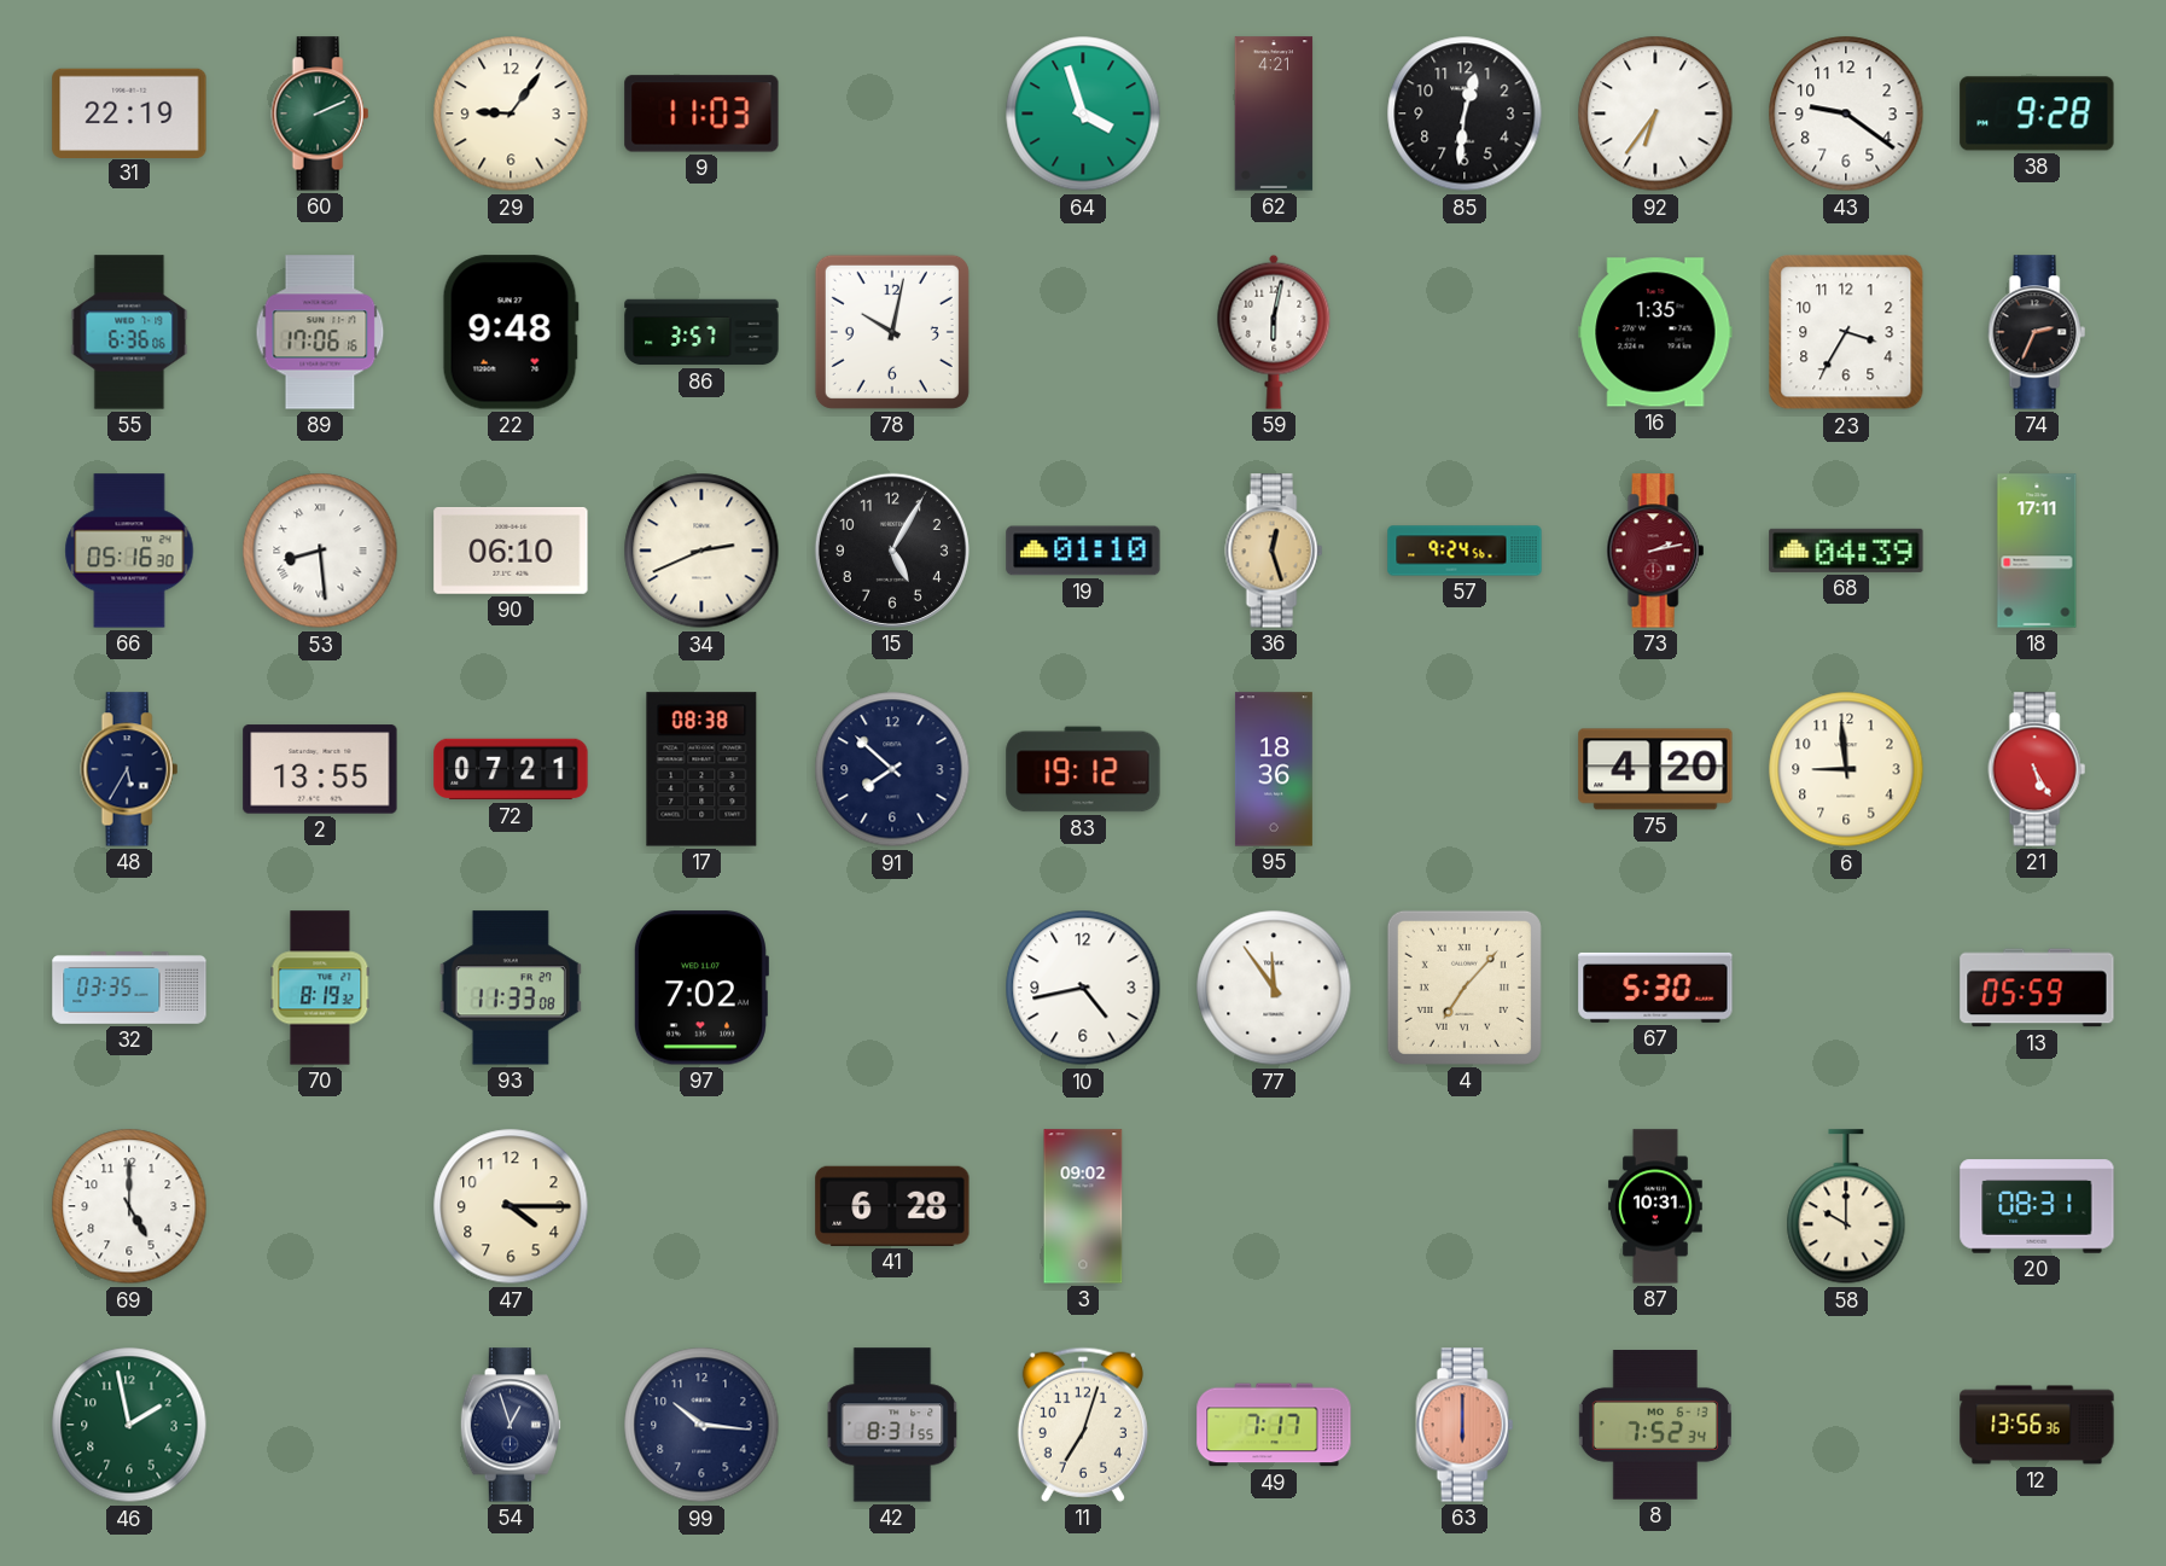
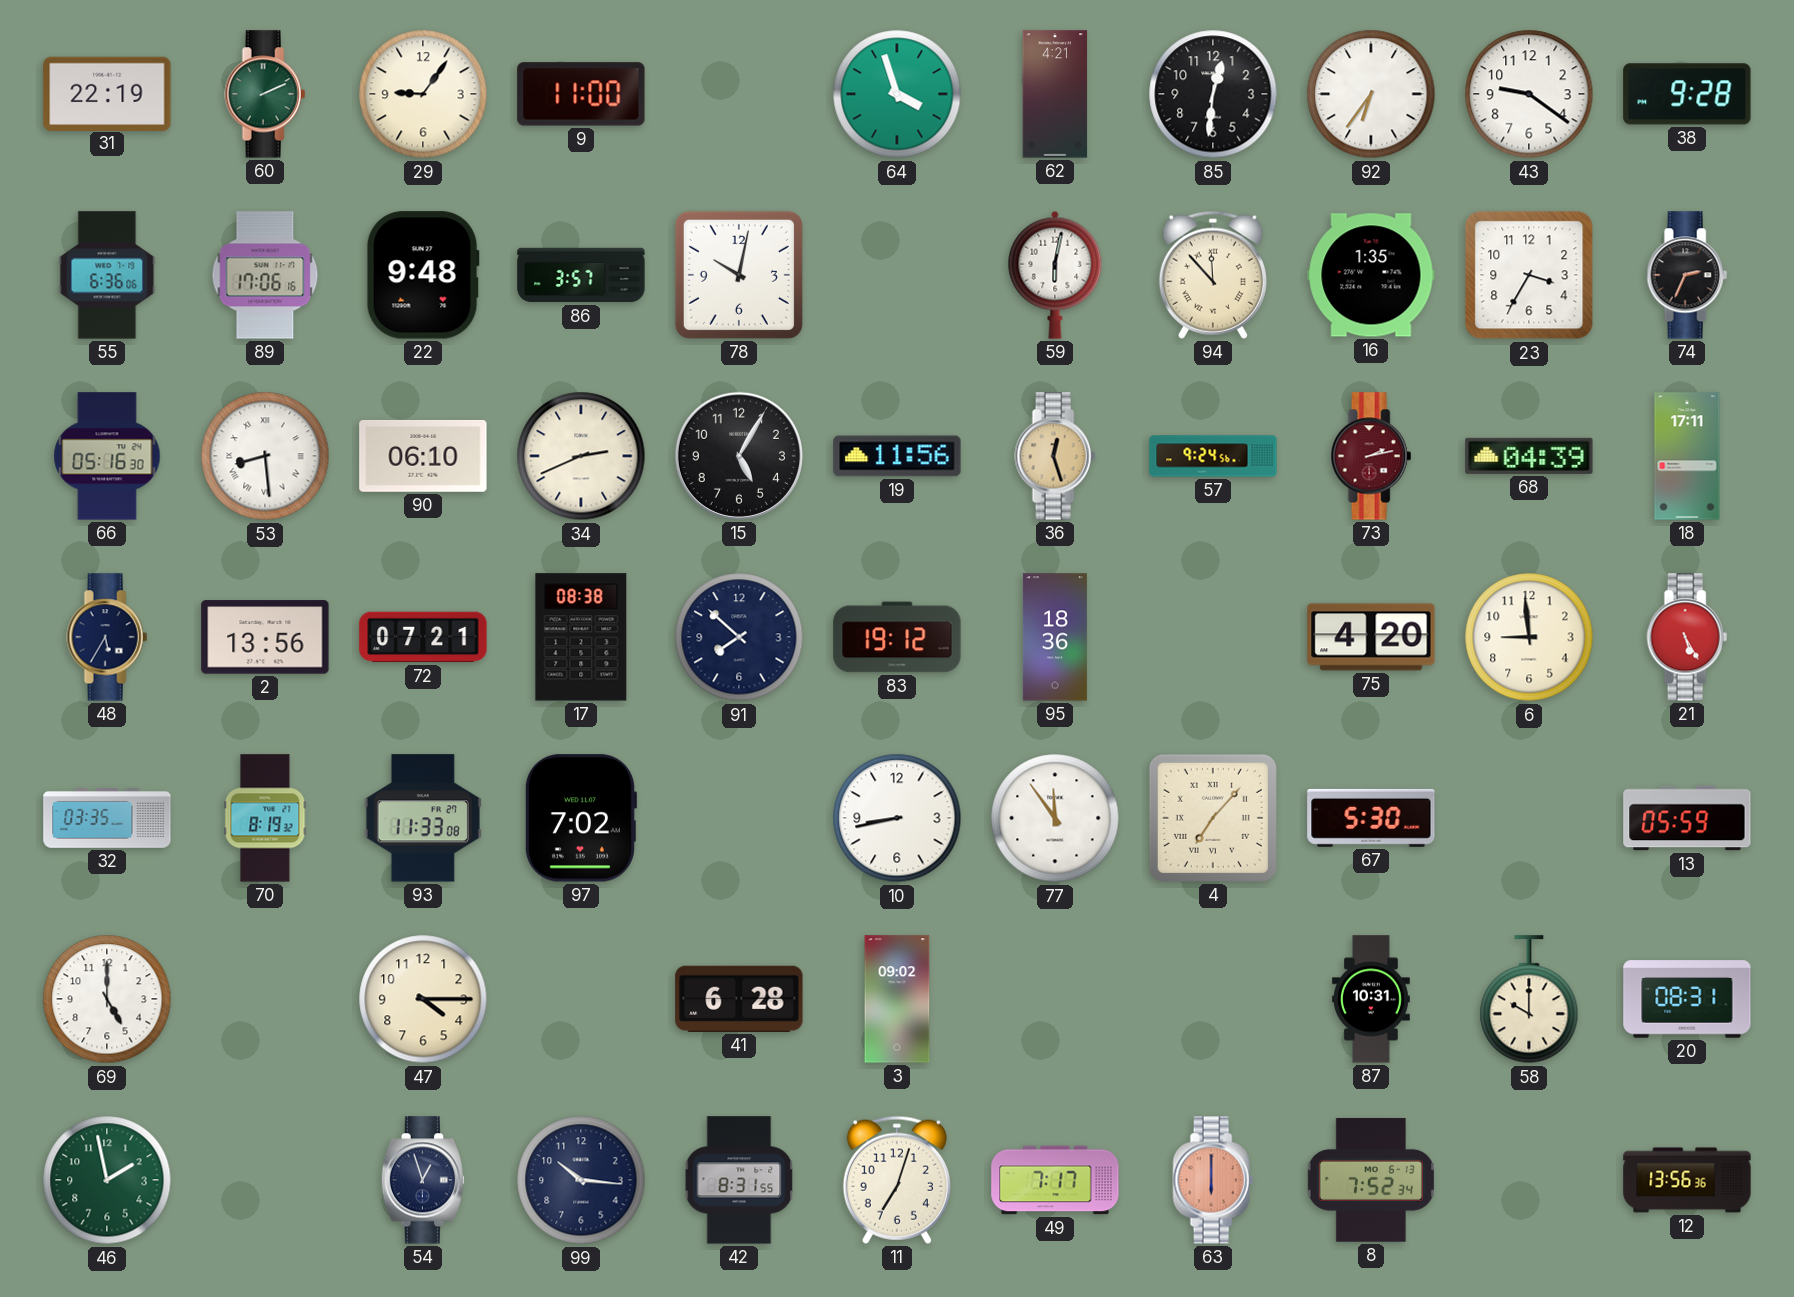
9: 11:03 -> 11:00
94: none -> 11:53
19: 01:10 -> 11:56
2: 13:55 -> 13:56
10: 4:43 -> 8:43
